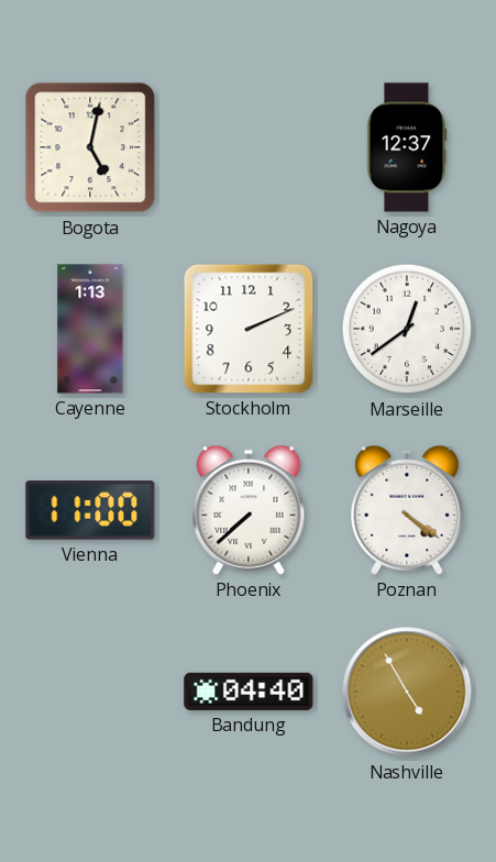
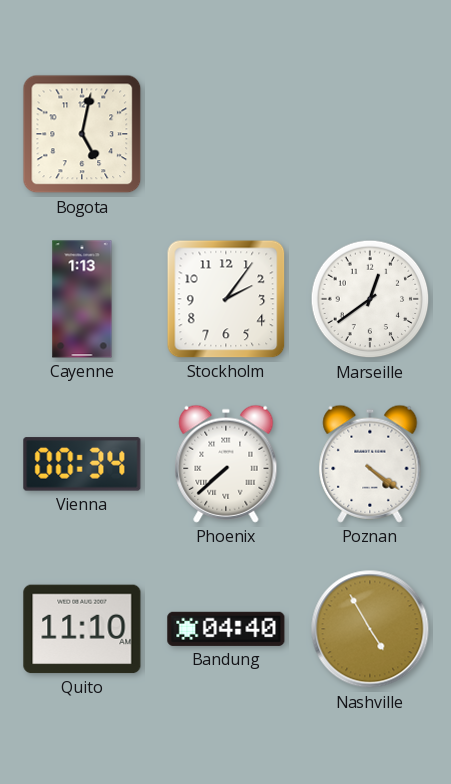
Nagoya: 12:37 -> none
Stockholm: 2:11 -> 2:06
Vienna: 11:00 -> 00:34
Quito: none -> 11:10
